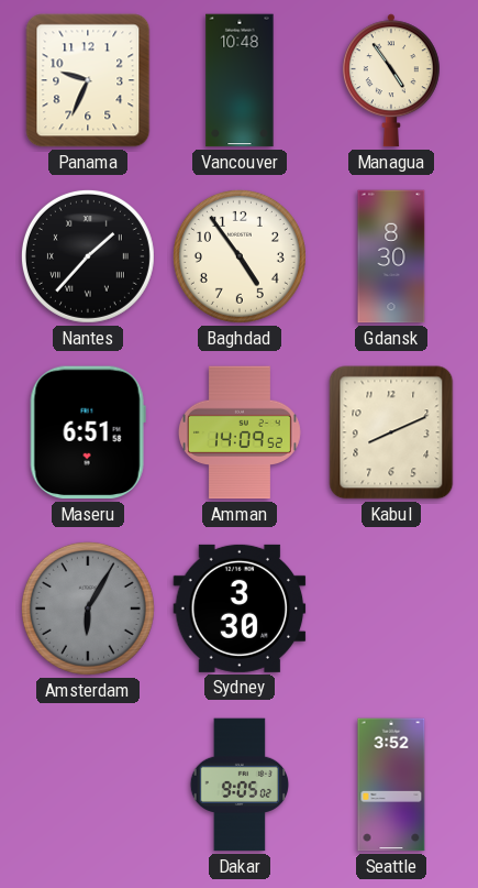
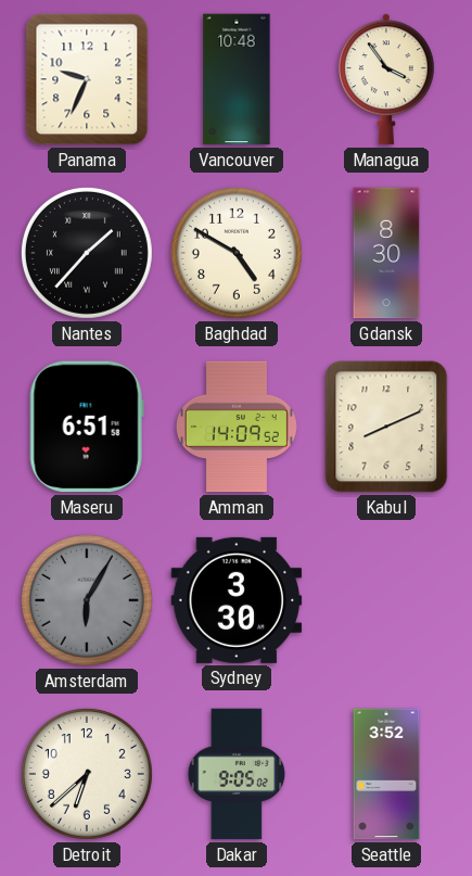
Managua: 4:54 -> 3:54
Baghdad: 4:54 -> 4:50
Detroit: none -> 6:38
